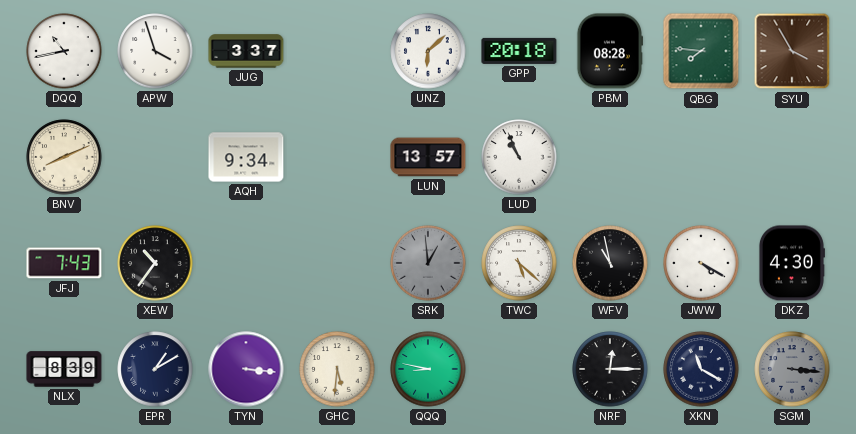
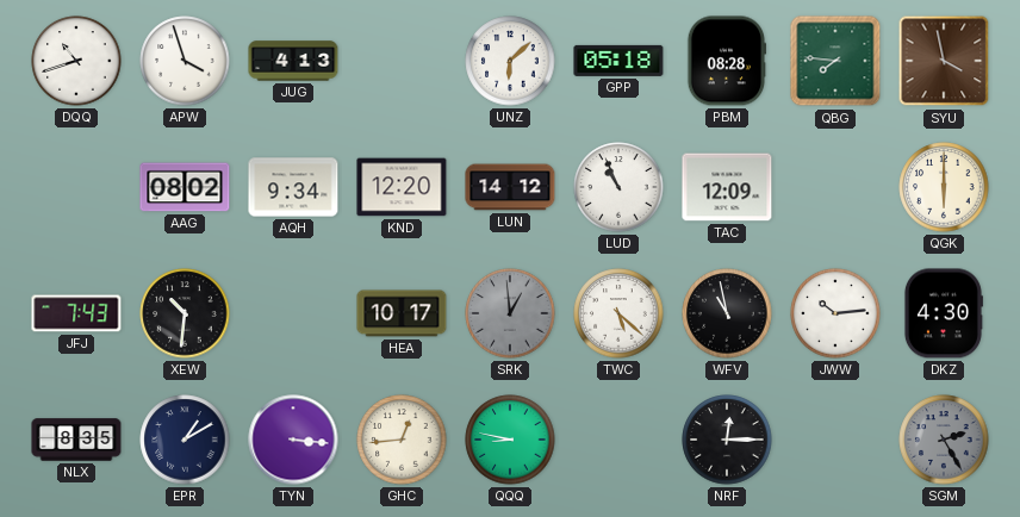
DQQ: 10:43 -> 10:42
JUG: 3:37 -> 4:13
GPP: 20:18 -> 05:18
SYU: 3:55 -> 3:58
BNV: 8:11 -> none
AAG: none -> 08:02
KND: none -> 12:20
LUN: 13:57 -> 14:12
TAC: none -> 12:09
QGK: none -> 6:00
XEW: 10:36 -> 10:31
HEA: none -> 10:17
JWW: 4:20 -> 10:14
NLX: 8:39 -> 8:35
GHC: 5:31 -> 12:44
XKN: 11:20 -> none
SGM: 3:16 -> 2:25
